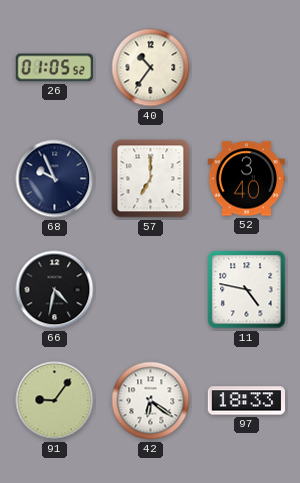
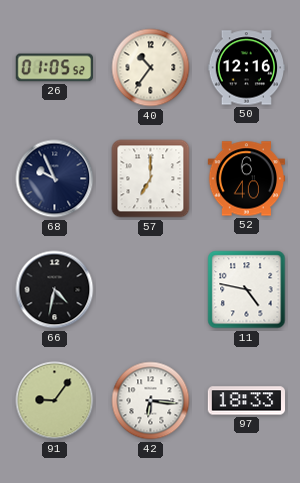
50: none -> 12:16
52: 3:40 -> 6:40
42: 6:21 -> 6:16
